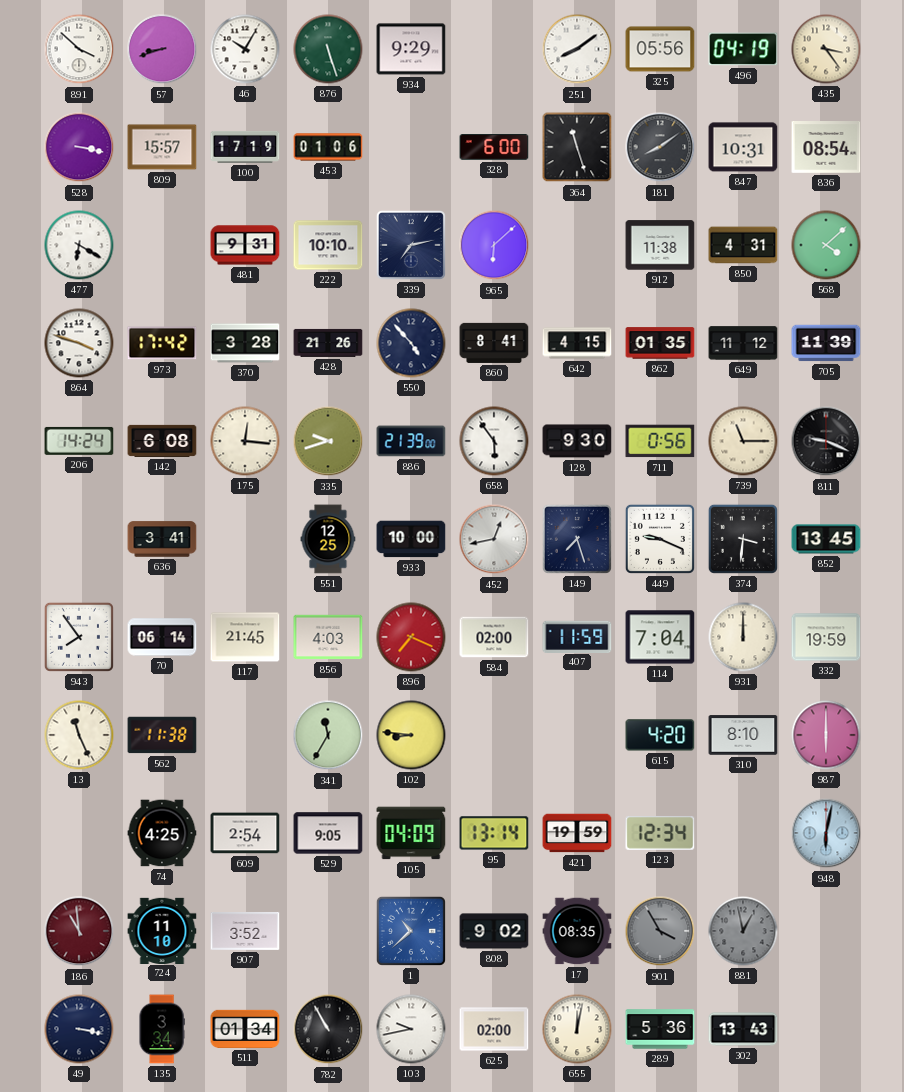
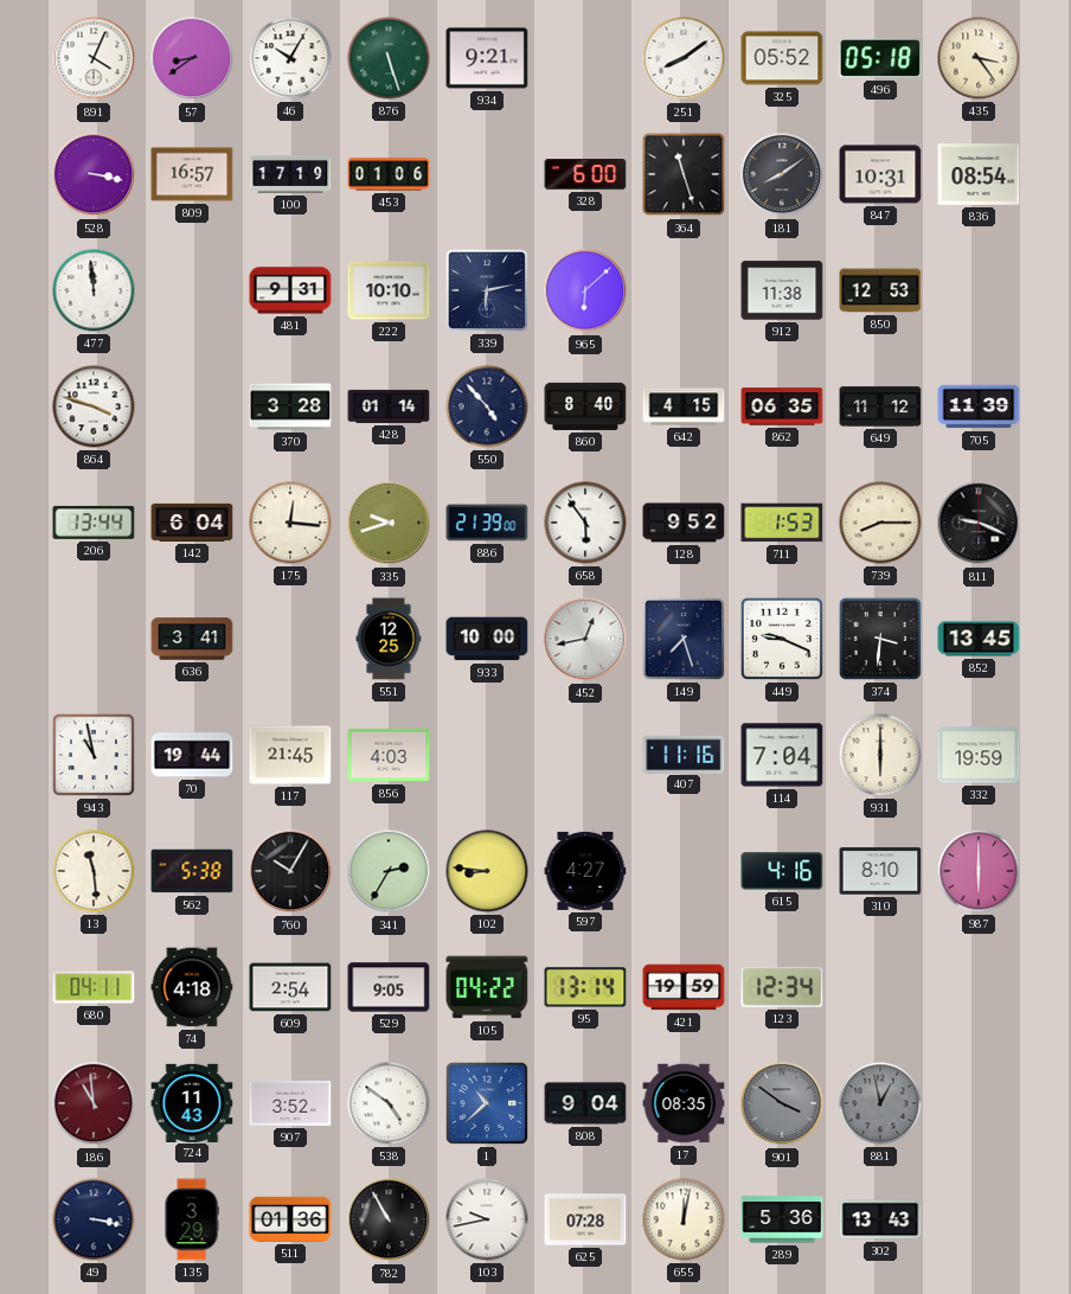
891: 3:52 -> 4:04
57: 8:42 -> 8:39
934: 9:29 -> 9:21
325: 05:56 -> 05:52
496: 04:19 -> 05:18
809: 15:57 -> 16:57
477: 6:20 -> 11:59
339: 7:13 -> 6:13
850: 4:31 -> 12:53
568: 4:08 -> none
973: 17:42 -> none
428: 21:26 -> 01:14
860: 8:41 -> 8:40
862: 01:35 -> 06:35
206: 14:24 -> 13:44
142: 6:08 -> 6:04
128: 9:30 -> 9:52
711: 0:56 -> 1:53
739: 11:15 -> 8:15
943: 7:54 -> 10:58
70: 06:14 -> 19:44
896: 7:19 -> none
584: 02:00 -> none
407: 11:59 -> 11:16
931: 12:00 -> 6:00
13: 11:26 -> 11:29
562: 11:38 -> 5:38
760: none -> 10:05
341: 11:35 -> 2:35
597: none -> 4:27
615: 4:20 -> 4:16
680: none -> 04:11
74: 4:25 -> 4:18
105: 04:09 -> 04:22
948: 6:02 -> none
724: 11:10 -> 11:43
538: none -> 4:51
808: 9:02 -> 9:04
901: 3:55 -> 3:51
135: 3:34 -> 3:29
511: 01:34 -> 01:36
625: 02:00 -> 07:28
